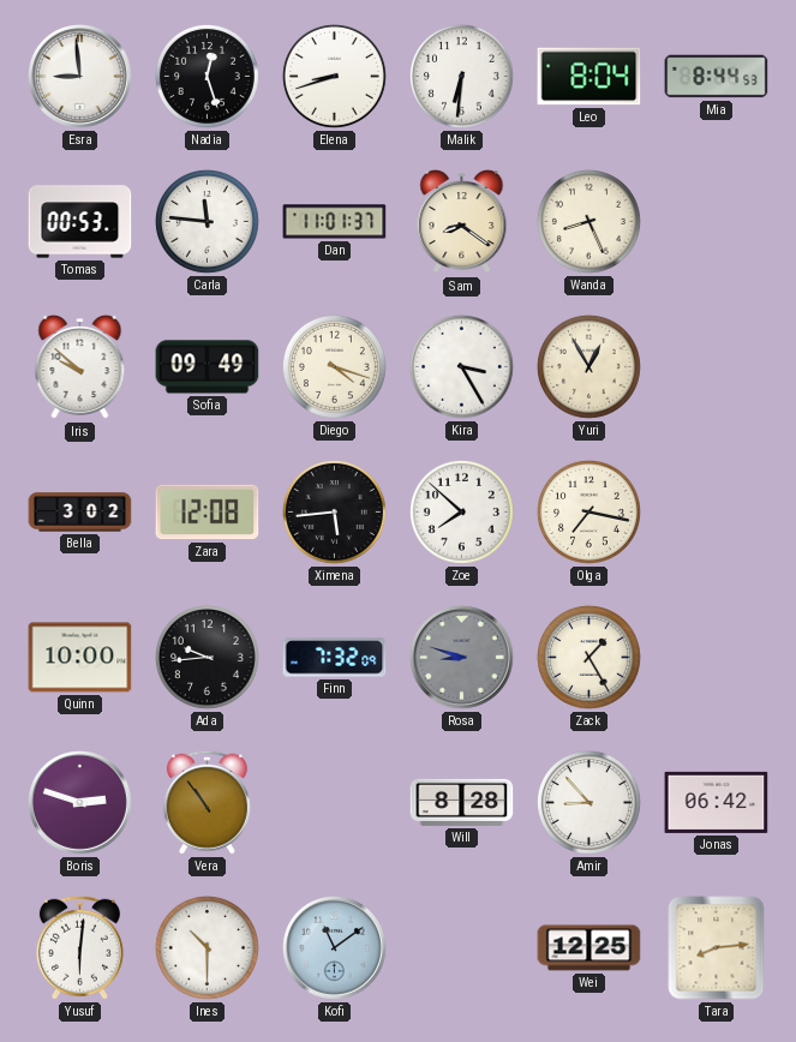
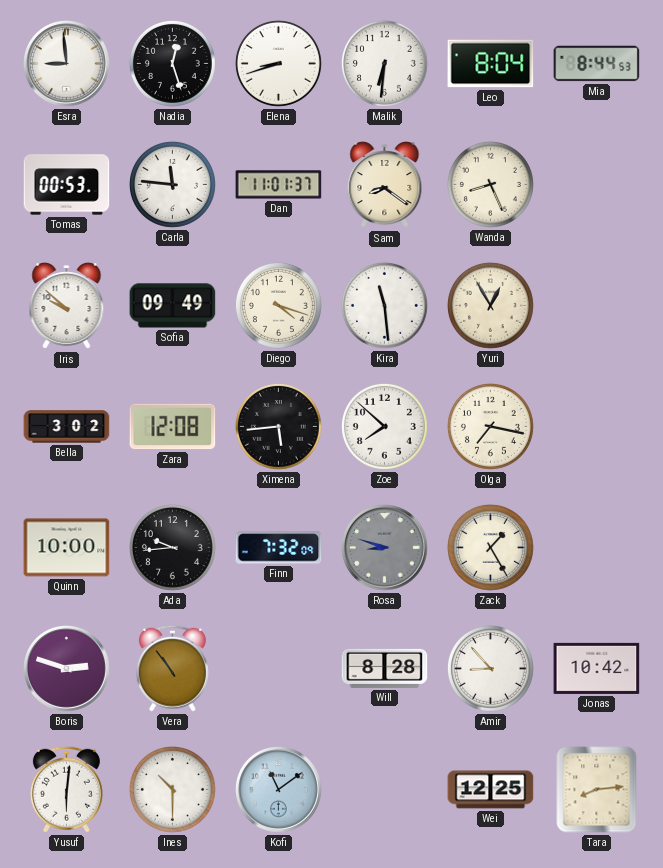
Kira: 3:25 -> 11:29
Jonas: 06:42 -> 10:42
